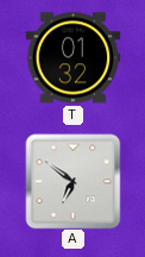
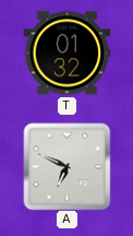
A: 6:51 -> 6:49
